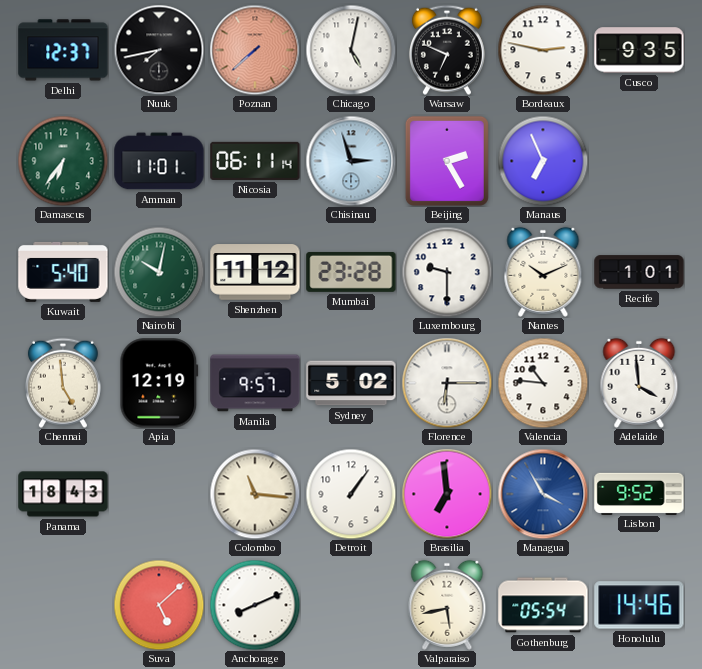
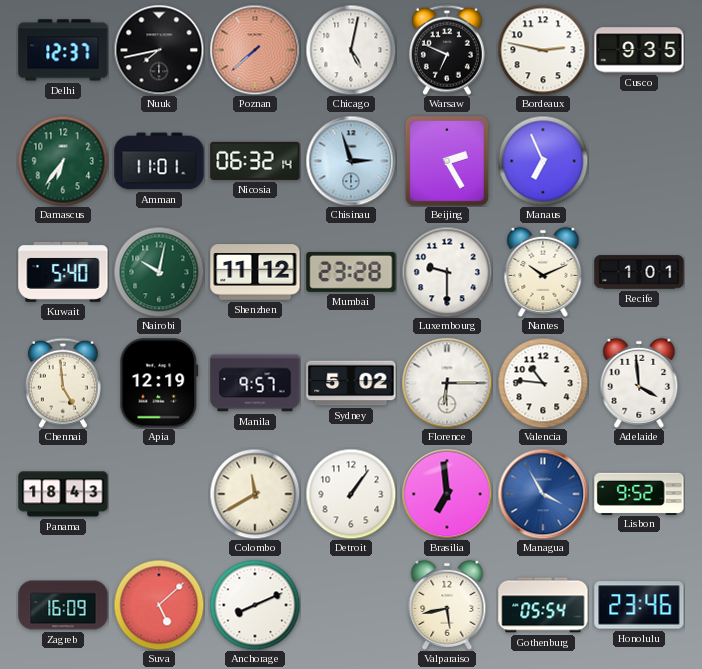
Nicosia: 06:11 -> 06:32
Colombo: 11:16 -> 11:40
Zagreb: none -> 16:09
Honolulu: 14:46 -> 23:46
